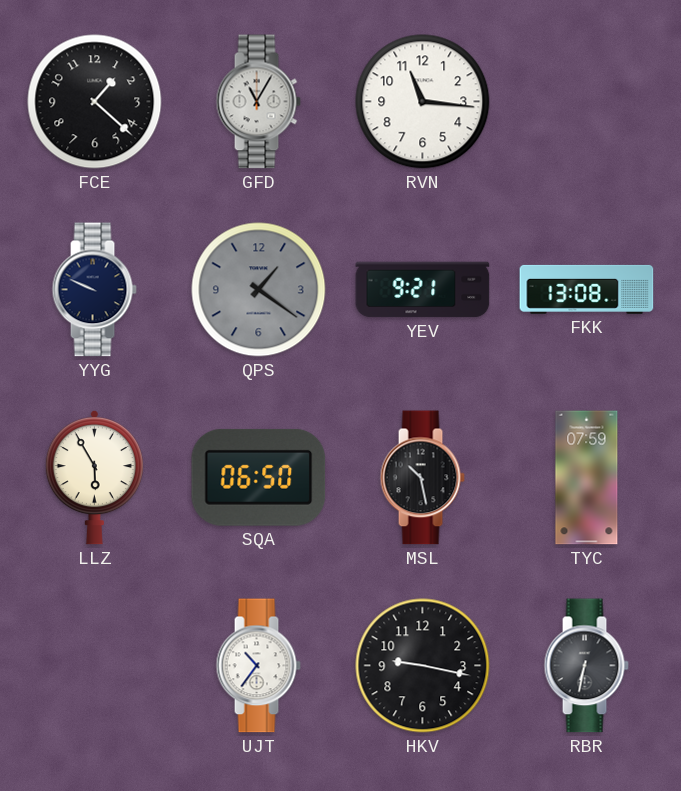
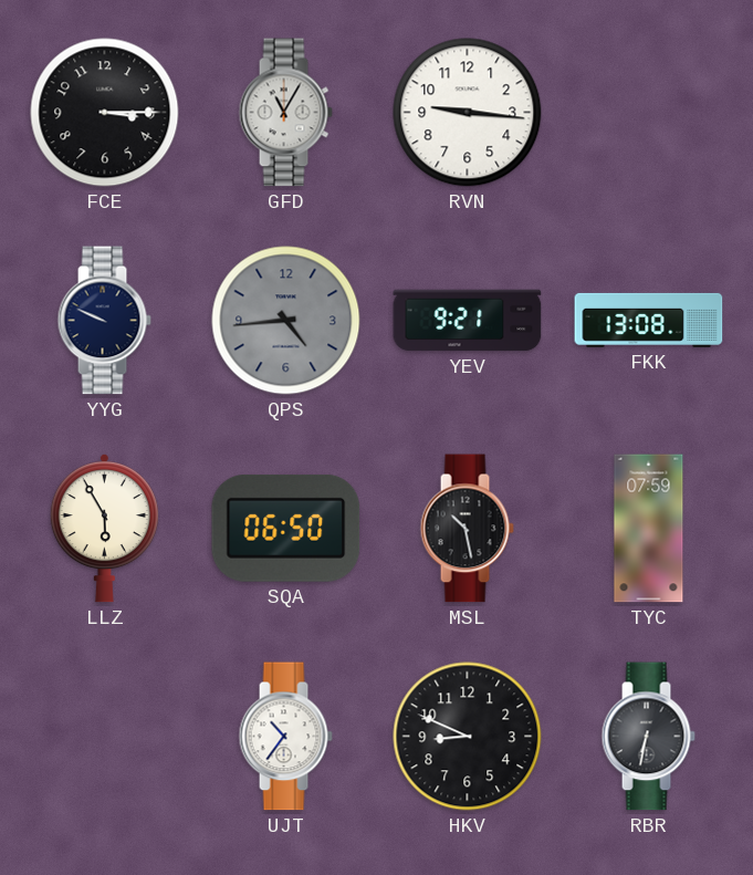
FCE: 1:22 -> 3:15
RVN: 11:16 -> 9:16
QPS: 1:21 -> 4:44
HKV: 9:17 -> 8:49
